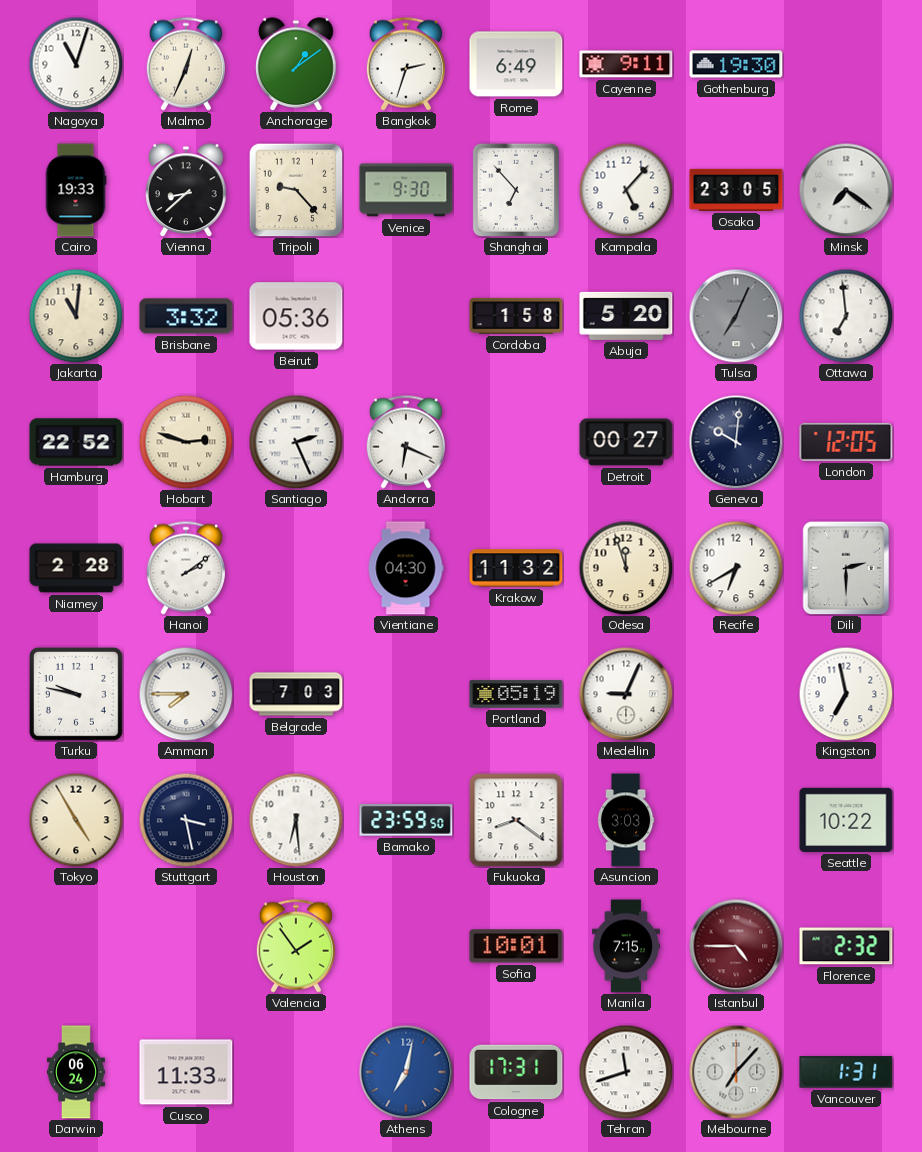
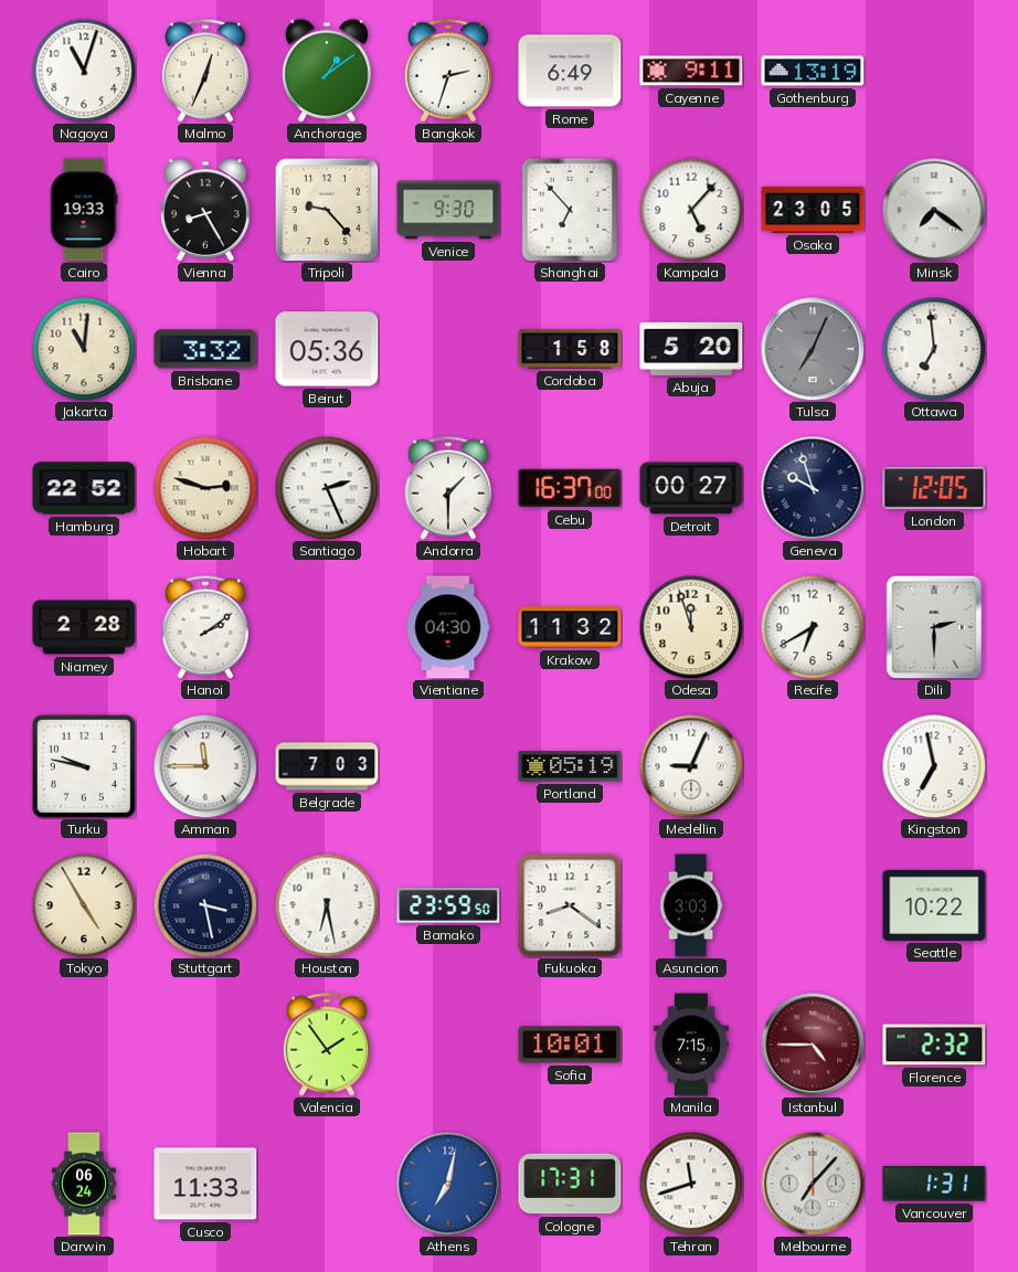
Gothenburg: 19:30 -> 13:19
Vienna: 8:38 -> 8:25
Andorra: 6:19 -> 1:30
Cebu: none -> 16:37
Geneva: 10:01 -> 9:57
Amman: 7:45 -> 11:45
Houston: 6:29 -> 6:28
